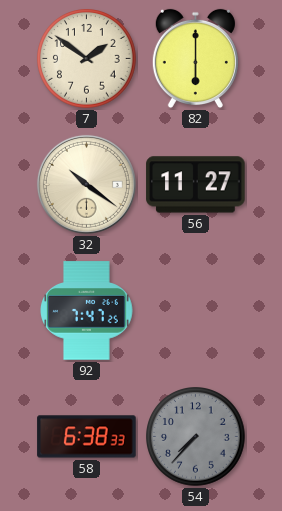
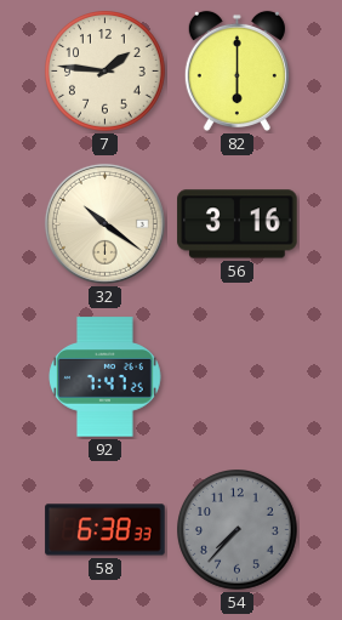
7: 1:51 -> 1:46
56: 11:27 -> 3:16
